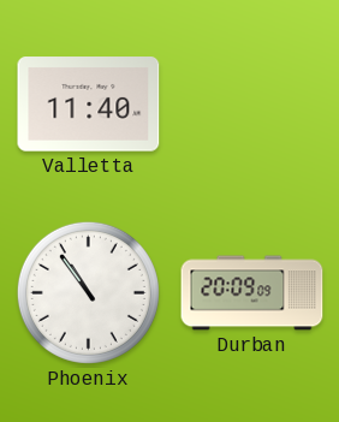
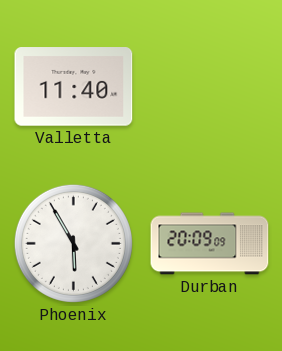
Phoenix: 10:54 -> 5:55
